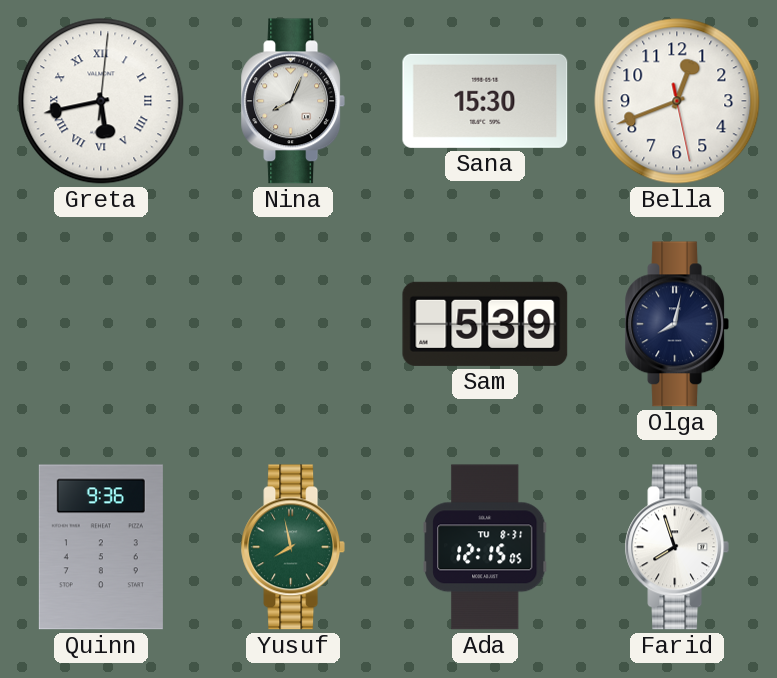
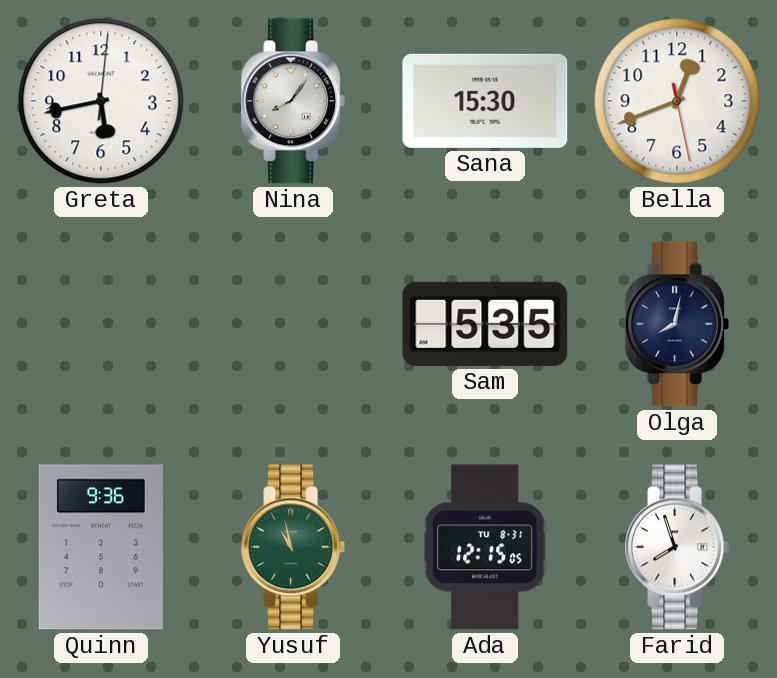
Greta numerals: Roman -> Arabic
Nina: 8:04 -> 8:06
Sam: 5:39 -> 5:35
Yusuf: 7:58 -> 10:58
